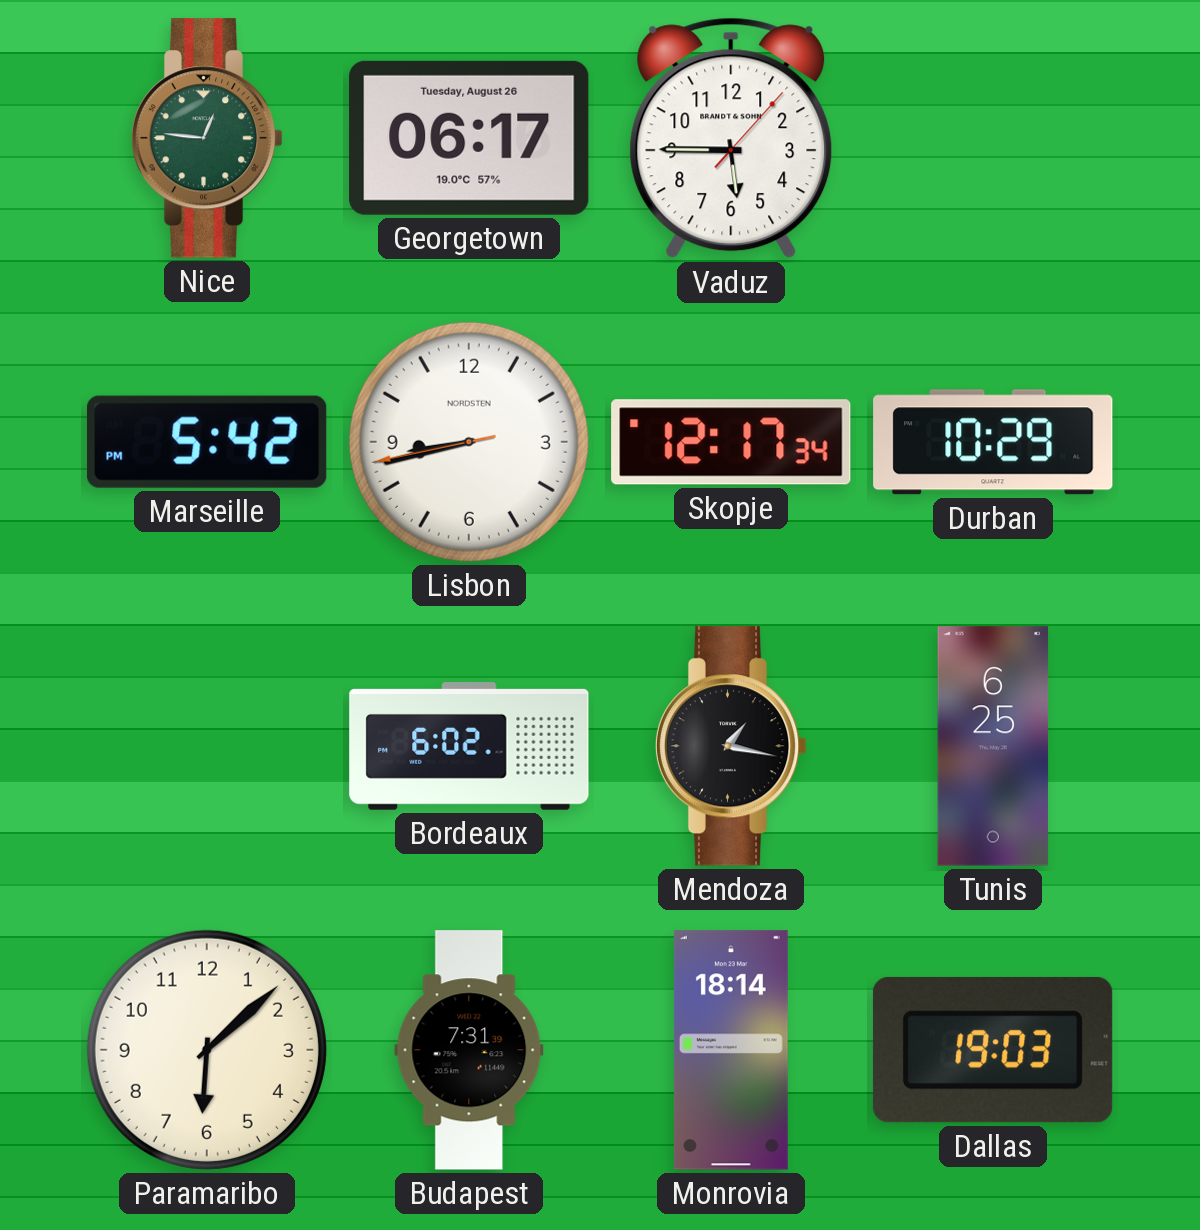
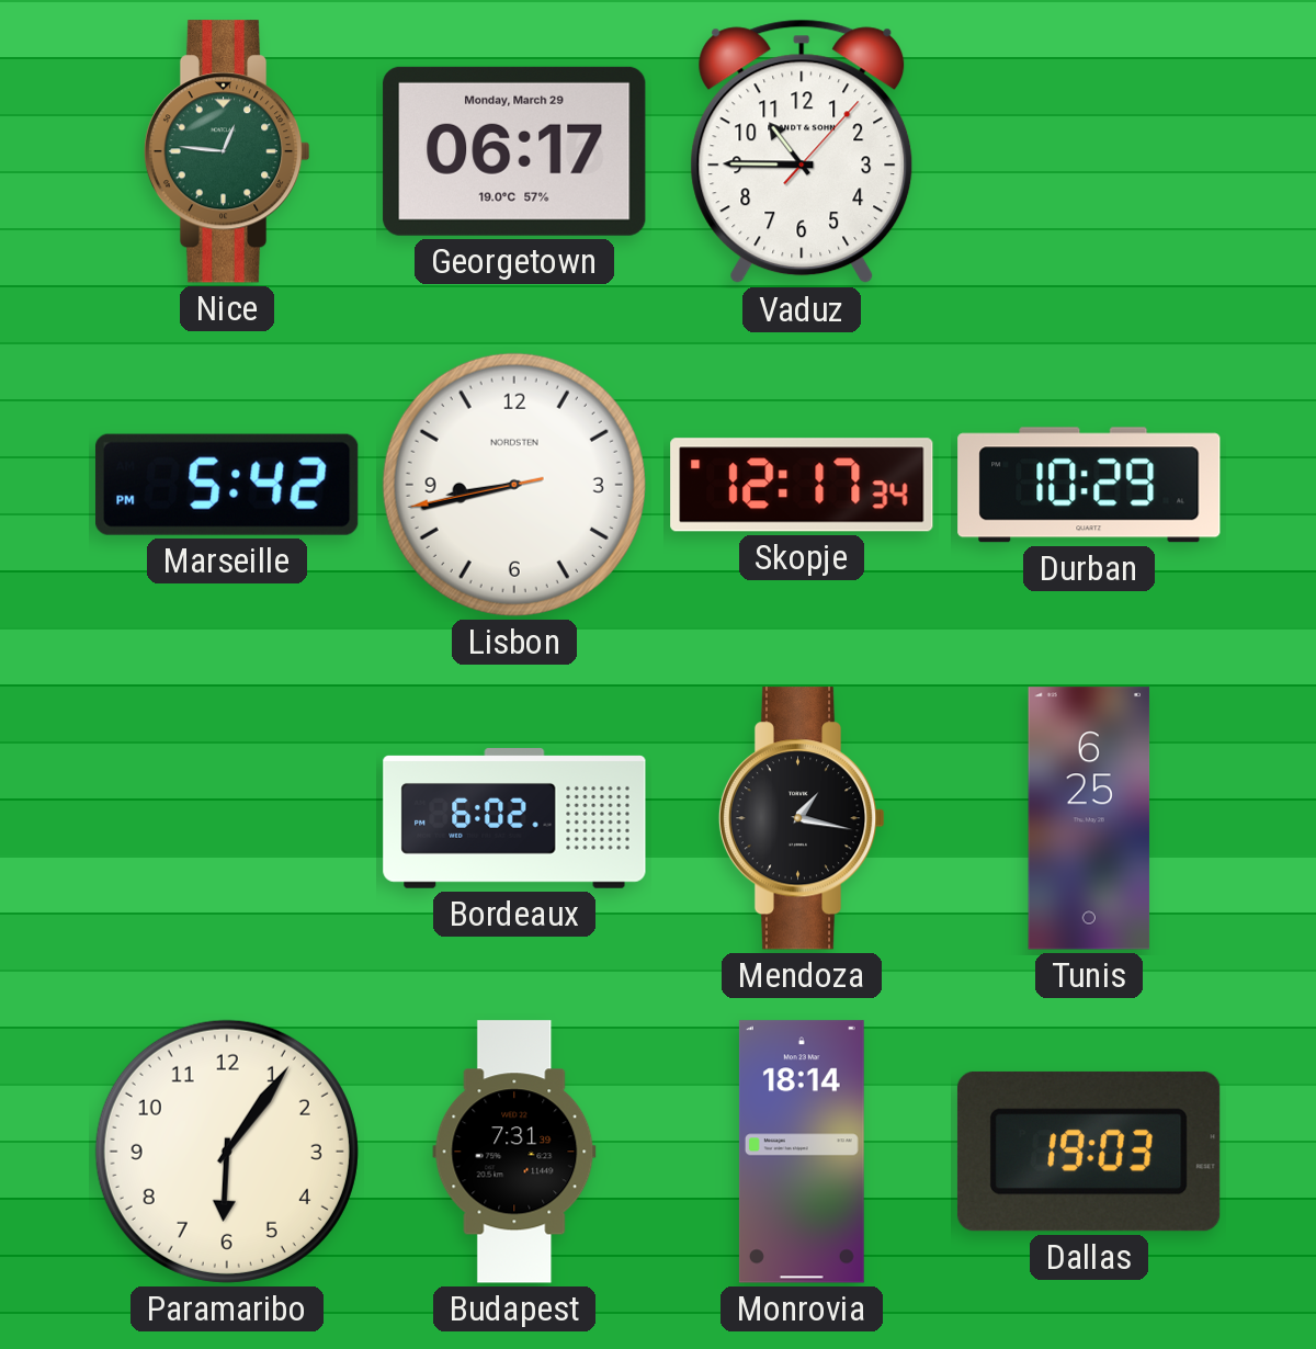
Georgetown date: Tuesday, August 26 -> Monday, March 29
Vaduz: 5:45 -> 10:45
Paramaribo: 6:08 -> 6:06
